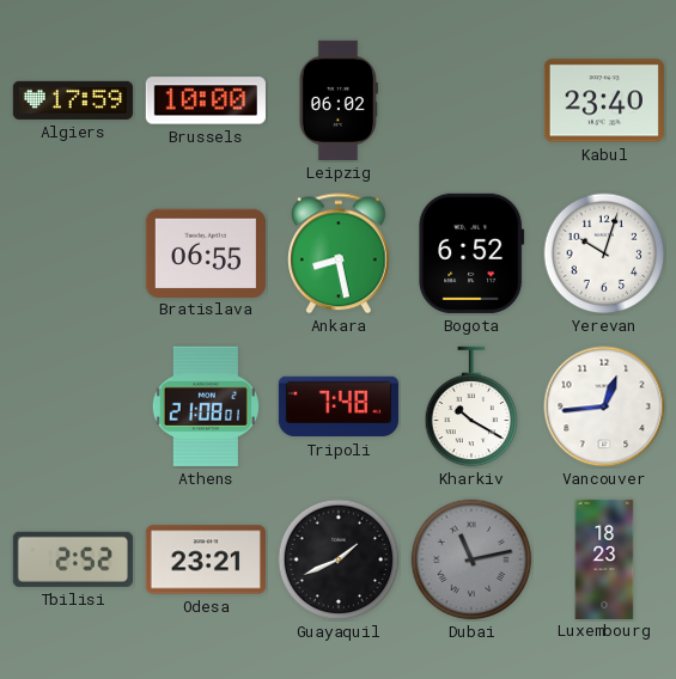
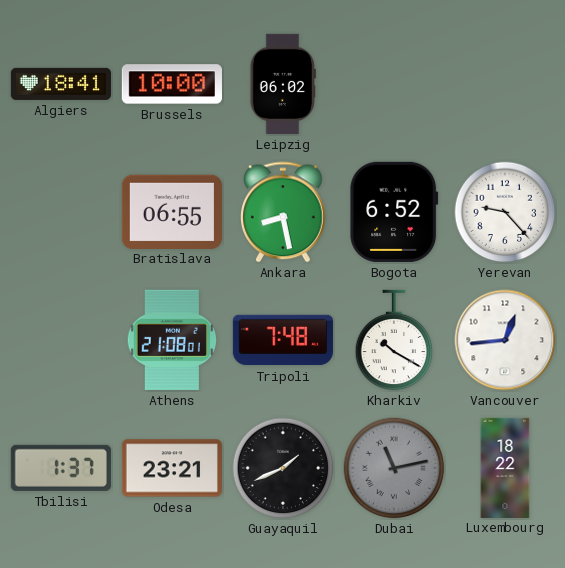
Algiers: 17:59 -> 18:41
Kabul: 23:40 -> none
Yerevan: 10:03 -> 9:23
Tbilisi: 2:52 -> 1:37
Luxembourg: 18:23 -> 18:22
